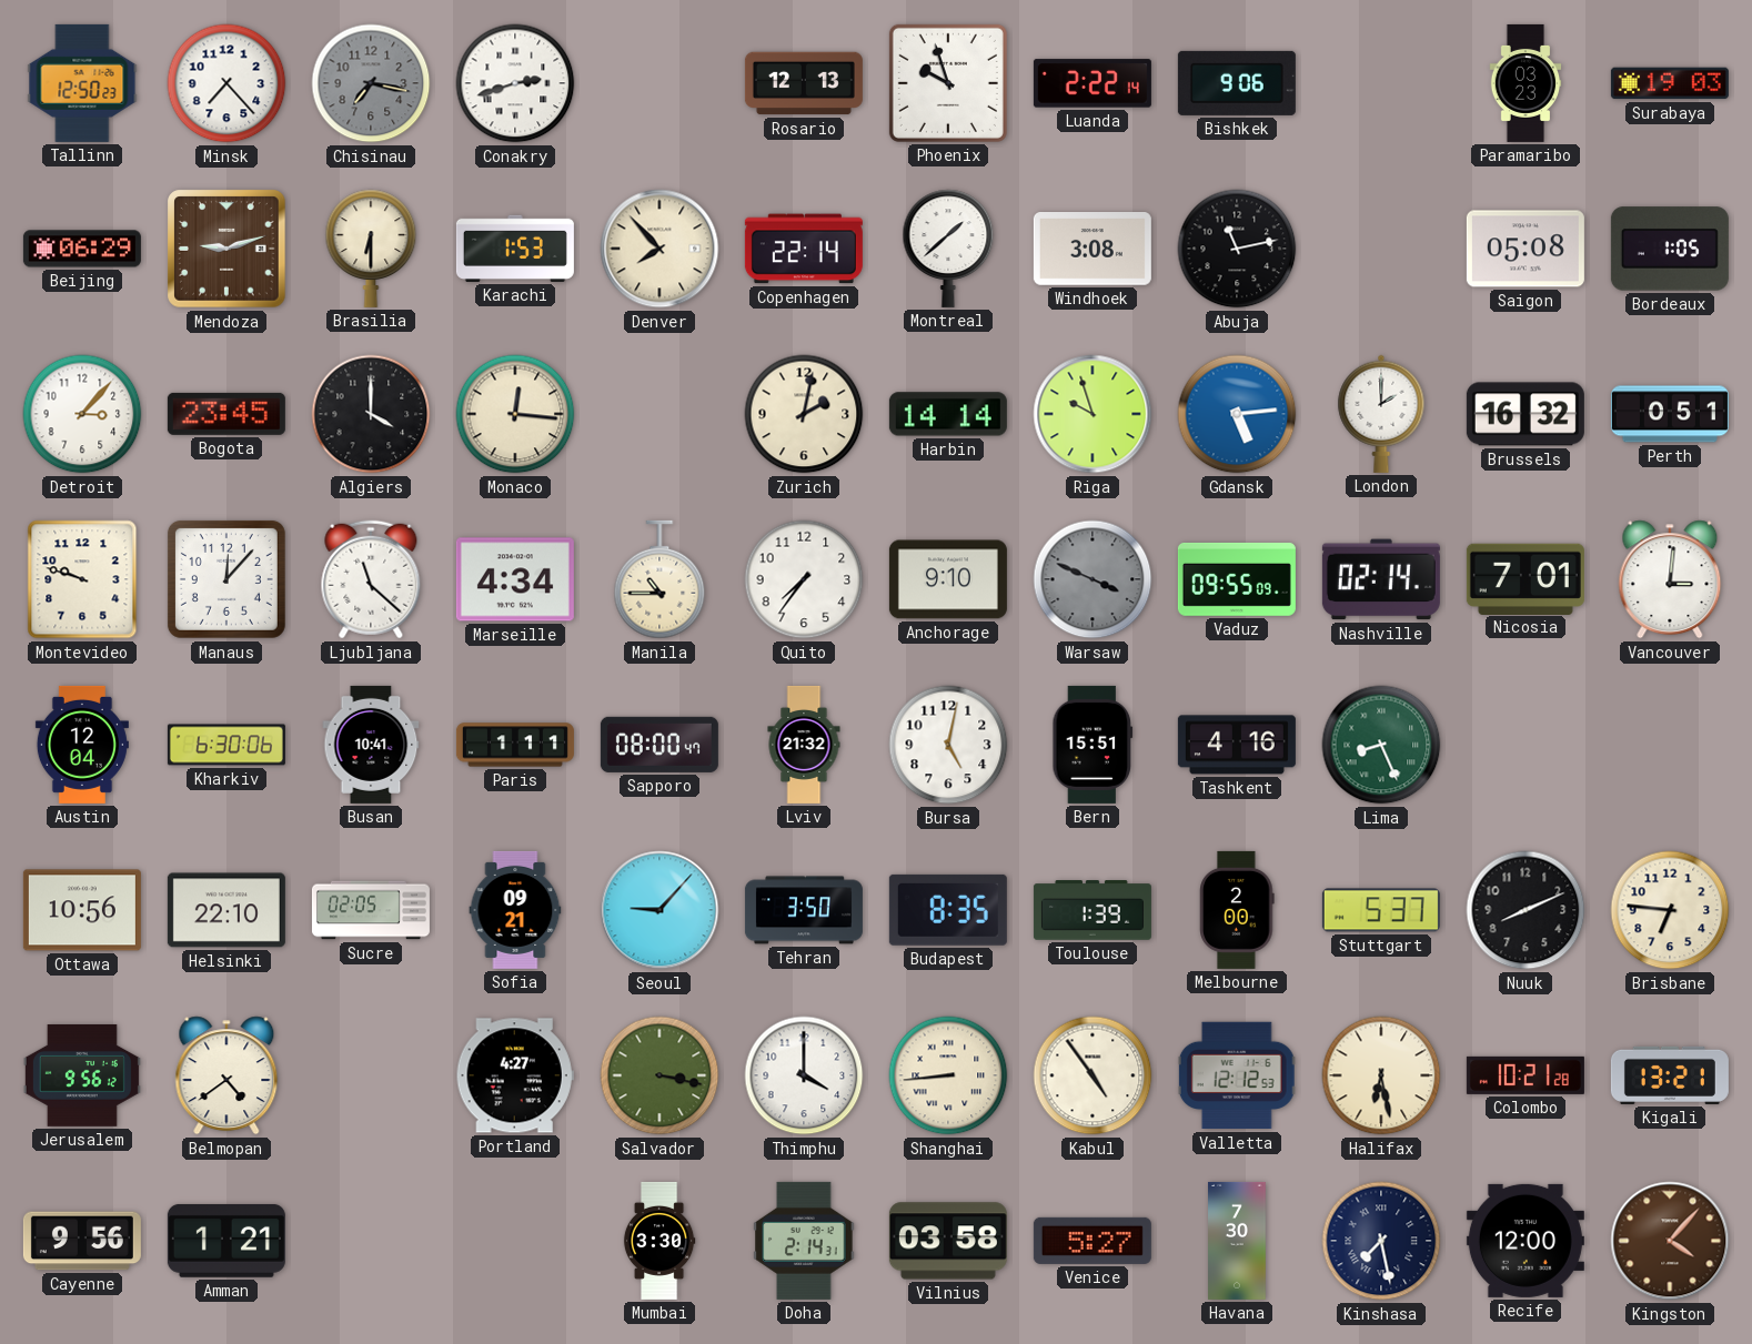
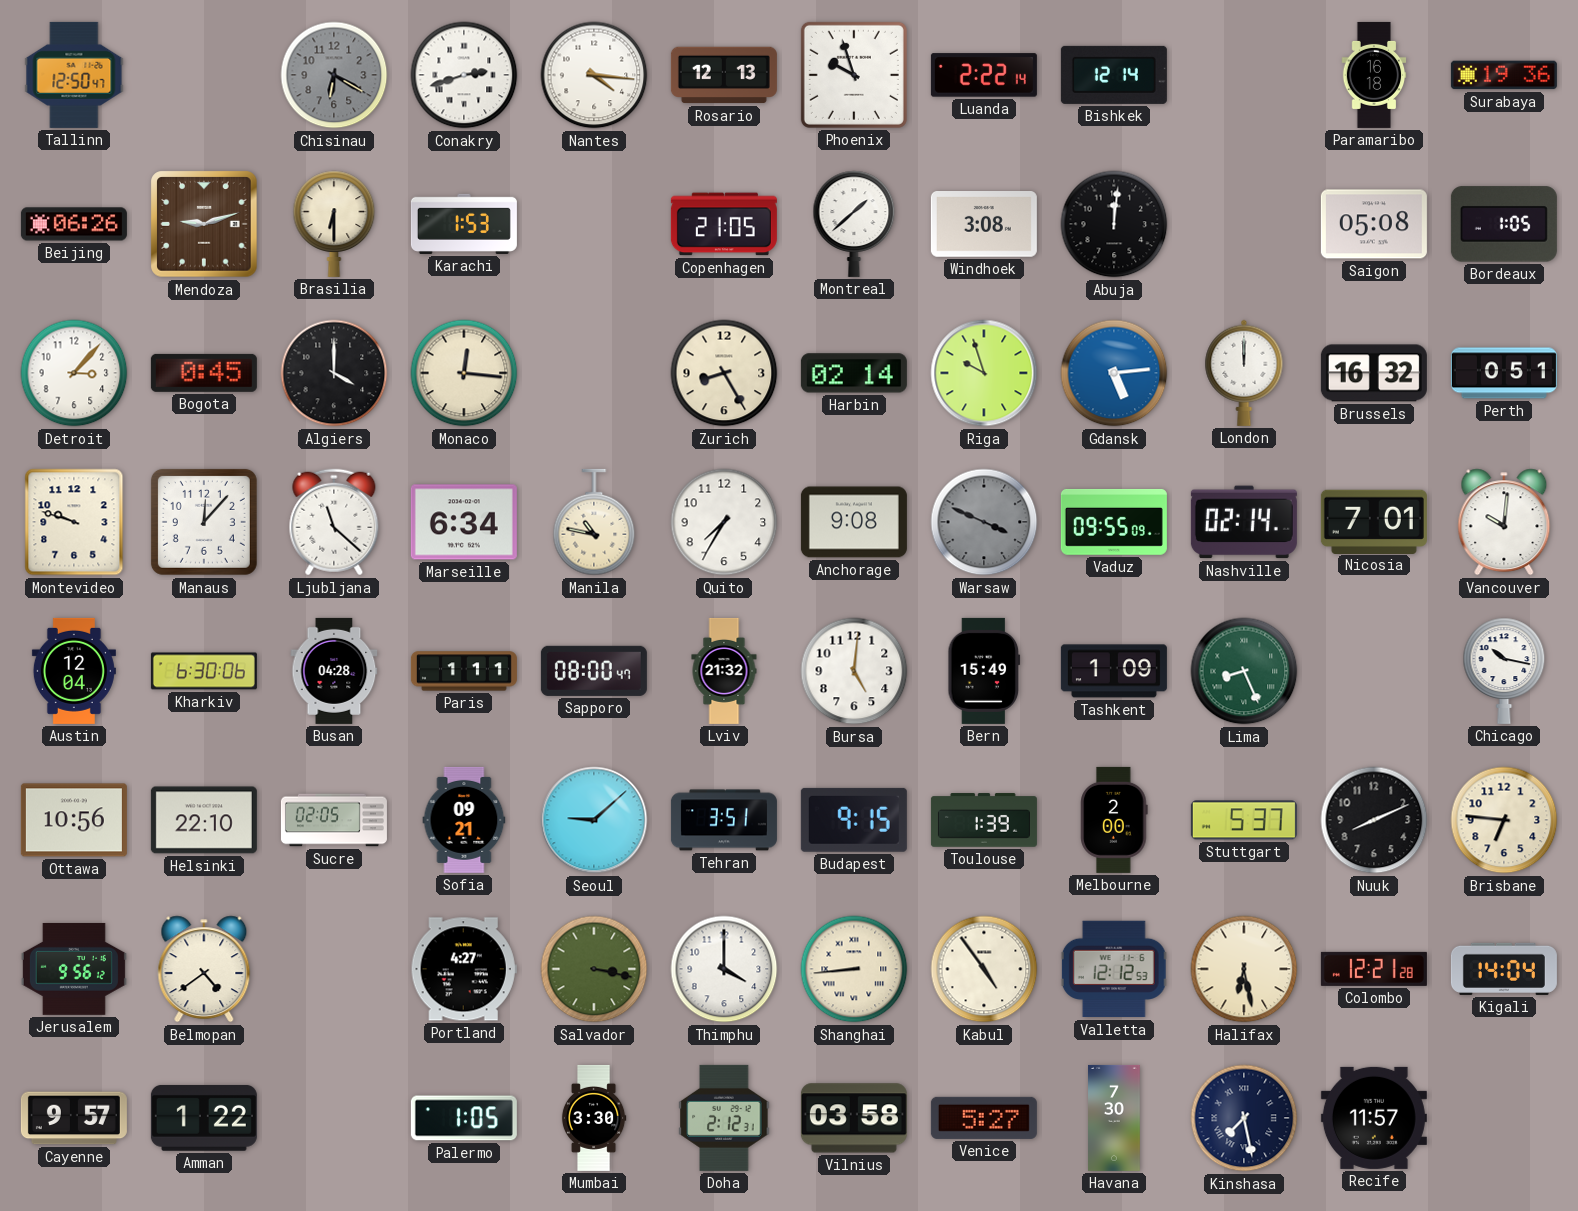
Tallinn: 12:50:23 -> 12:50:47
Minsk: 7:23 -> none
Chisinau: 7:17 -> 6:20
Nantes: none -> 4:16
Bishkek: 9:06 -> 12:14
Paramaribo: 03:23 -> 16:18
Surabaya: 19:03 -> 19:36
Beijing: 06:29 -> 06:26
Denver: 7:53 -> none
Copenhagen: 22:14 -> 21:05
Abuja: 11:13 -> 12:01
Bogota: 23:45 -> 0:45
Zurich: 2:02 -> 8:25
Harbin: 14:14 -> 02:14
London: 2:00 -> 12:00
Marseille: 4:34 -> 6:34
Manila: 10:45 -> 10:47
Quito: 7:36 -> 7:35
Anchorage: 9:10 -> 9:08
Vancouver: 3:01 -> 10:01
Busan: 10:41 -> 04:28
Bursa: 5:02 -> 5:01
Bern: 15:51 -> 15:49
Tashkent: 4:16 -> 1:09
Chicago: none -> 10:17
Seoul: 9:07 -> 9:08
Tehran: 3:50 -> 3:51
Budapest: 8:35 -> 9:15
Colombo: 10:21 -> 12:21
Kigali: 13:21 -> 14:04
Cayenne: 9:56 -> 9:57
Amman: 1:21 -> 1:22
Palermo: none -> 1:05
Doha: 2:14 -> 2:12
Recife: 12:00 -> 11:57
Kingston: 4:07 -> none
